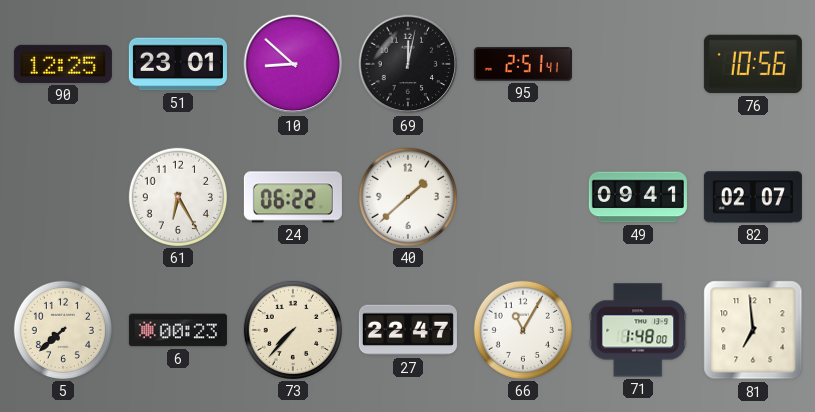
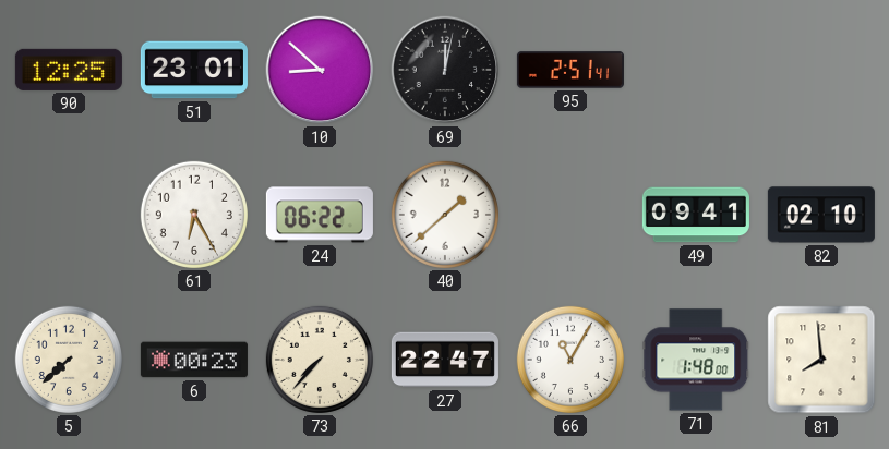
76: 10:56 -> none
82: 02:07 -> 02:10
81: 6:59 -> 7:59
